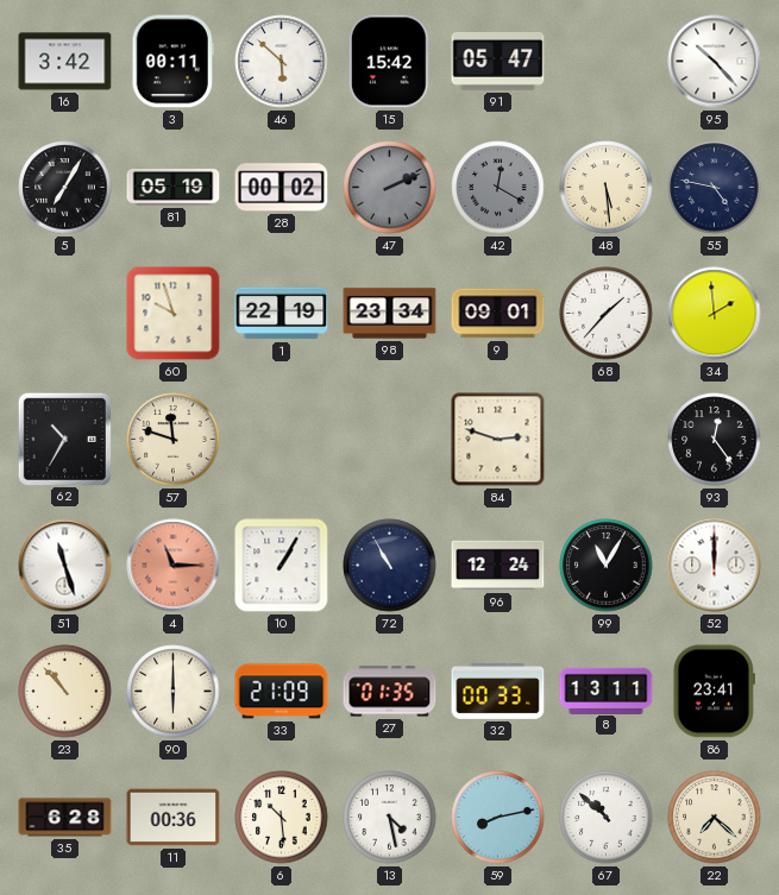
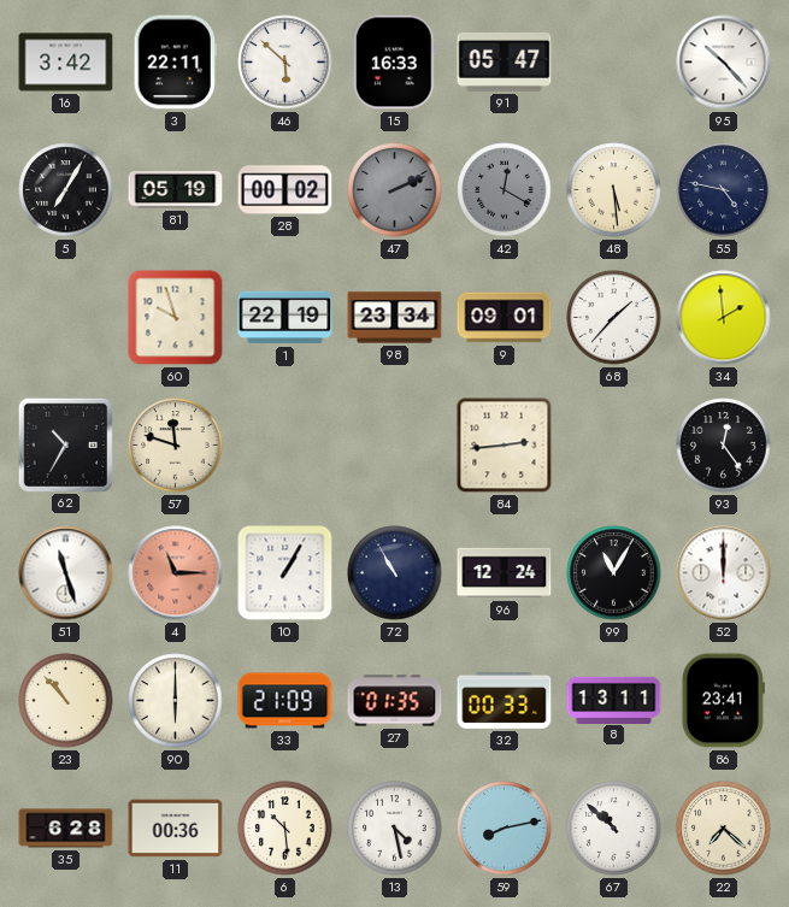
3: 00:11 -> 22:11
15: 15:42 -> 16:33
84: 2:48 -> 2:44
